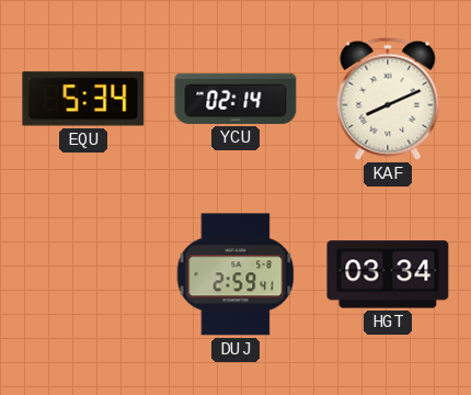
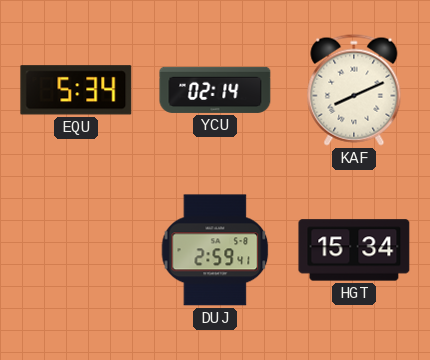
HGT: 03:34 -> 15:34
